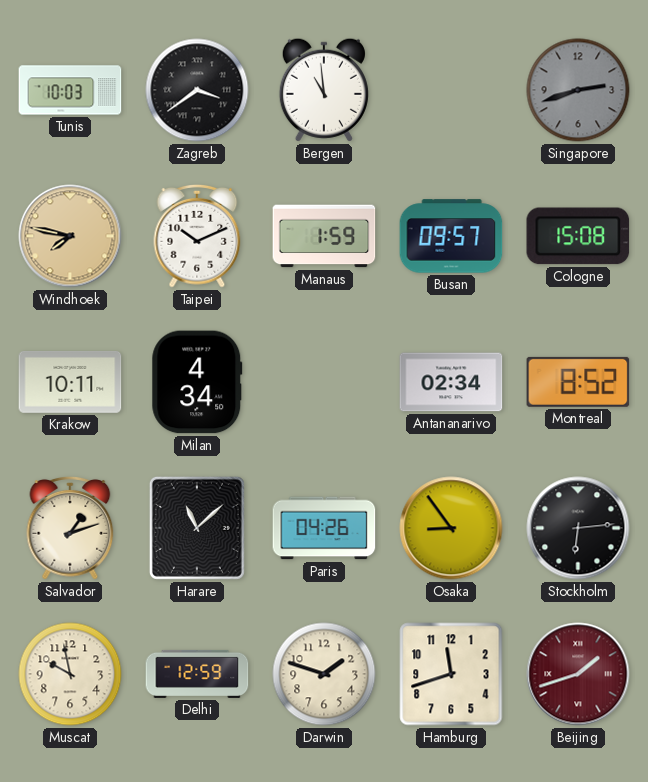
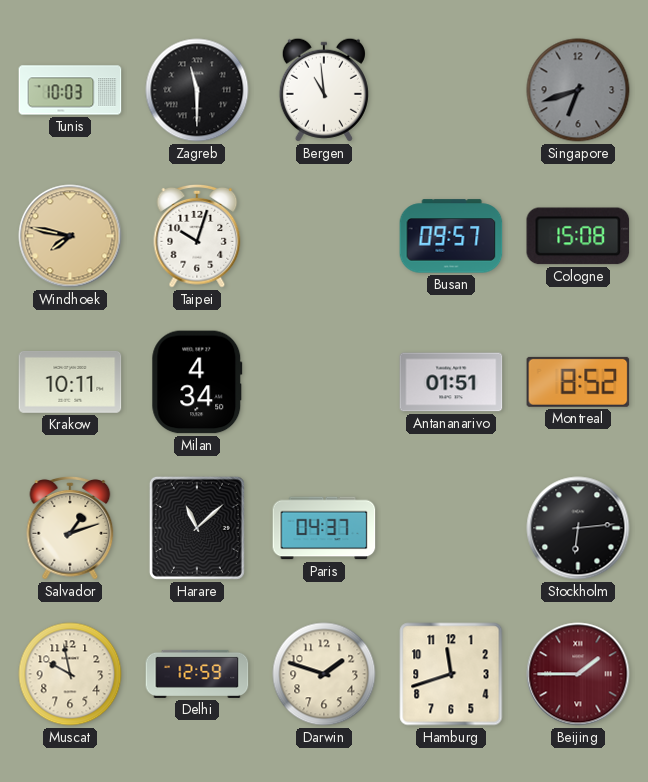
Zagreb: 3:39 -> 11:30
Singapore: 2:42 -> 6:42
Taipei: 10:11 -> 10:03
Manaus: 1:59 -> none
Antananarivo: 02:34 -> 01:51
Paris: 04:26 -> 04:37
Osaka: 8:54 -> none
Beijing: 1:42 -> 1:45
